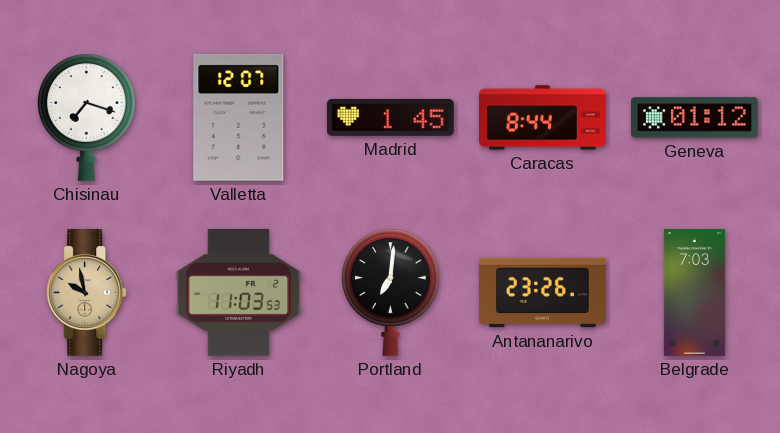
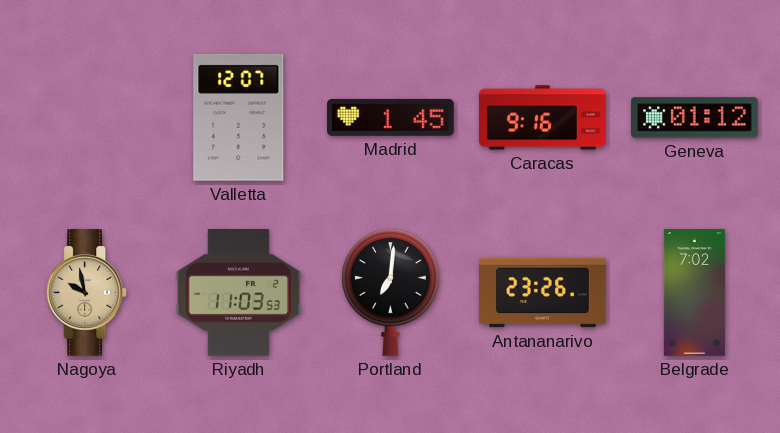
Chisinau: 7:18 -> none
Caracas: 8:44 -> 9:16
Belgrade: 7:03 -> 7:02
